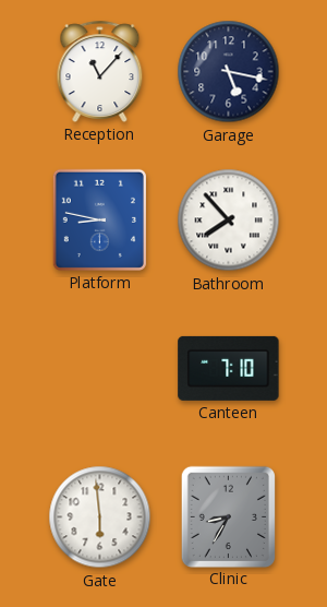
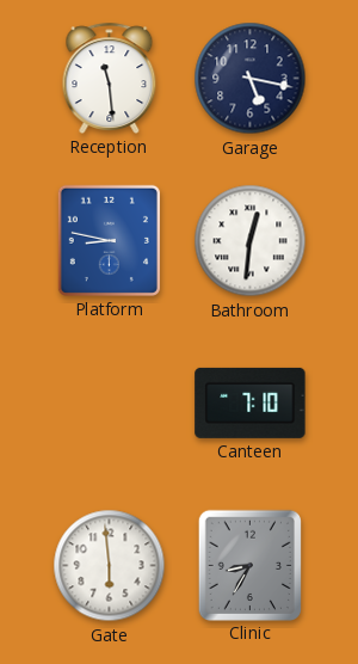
Reception: 11:07 -> 11:29
Bathroom: 7:53 -> 12:31
